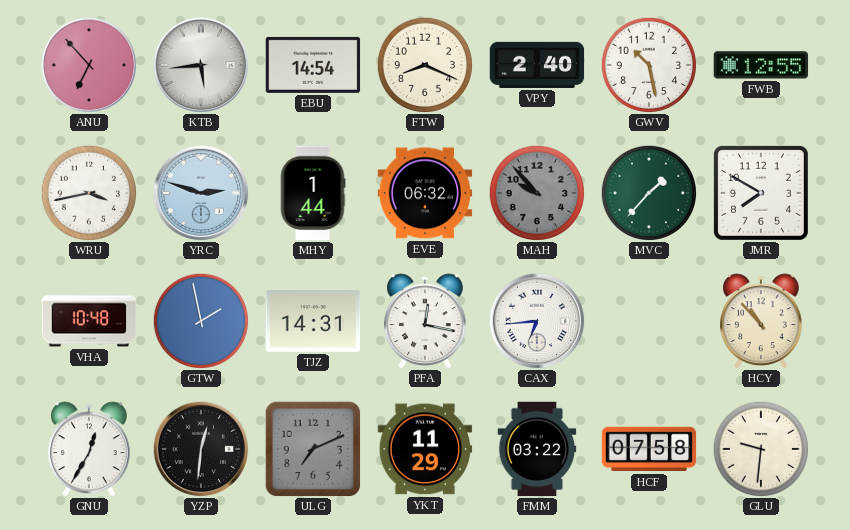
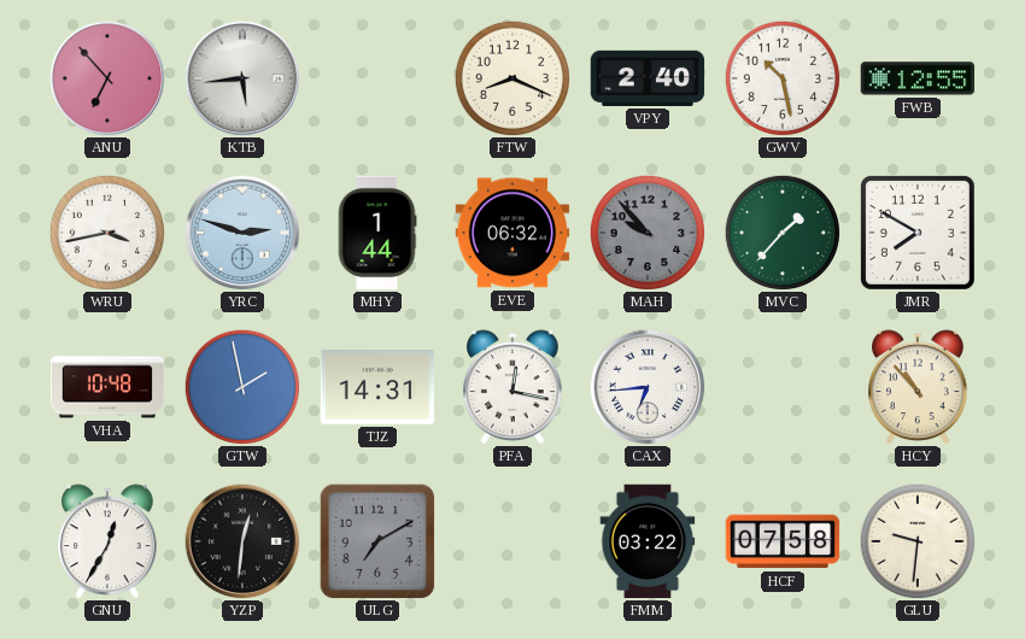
EBU: 14:54 -> none
ULG: 7:11 -> 7:10
YKT: 11:29 -> none
